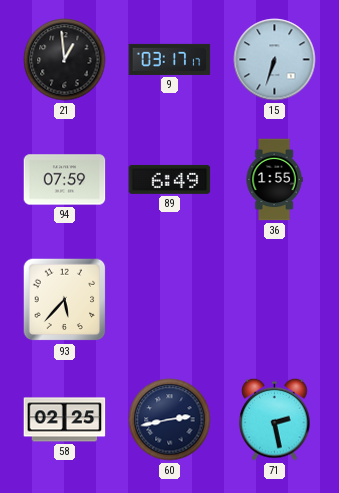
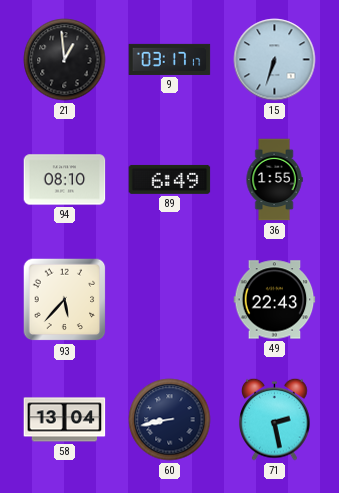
94: 07:59 -> 08:10
49: none -> 22:43
58: 02:25 -> 13:04
60: 2:43 -> 8:43
